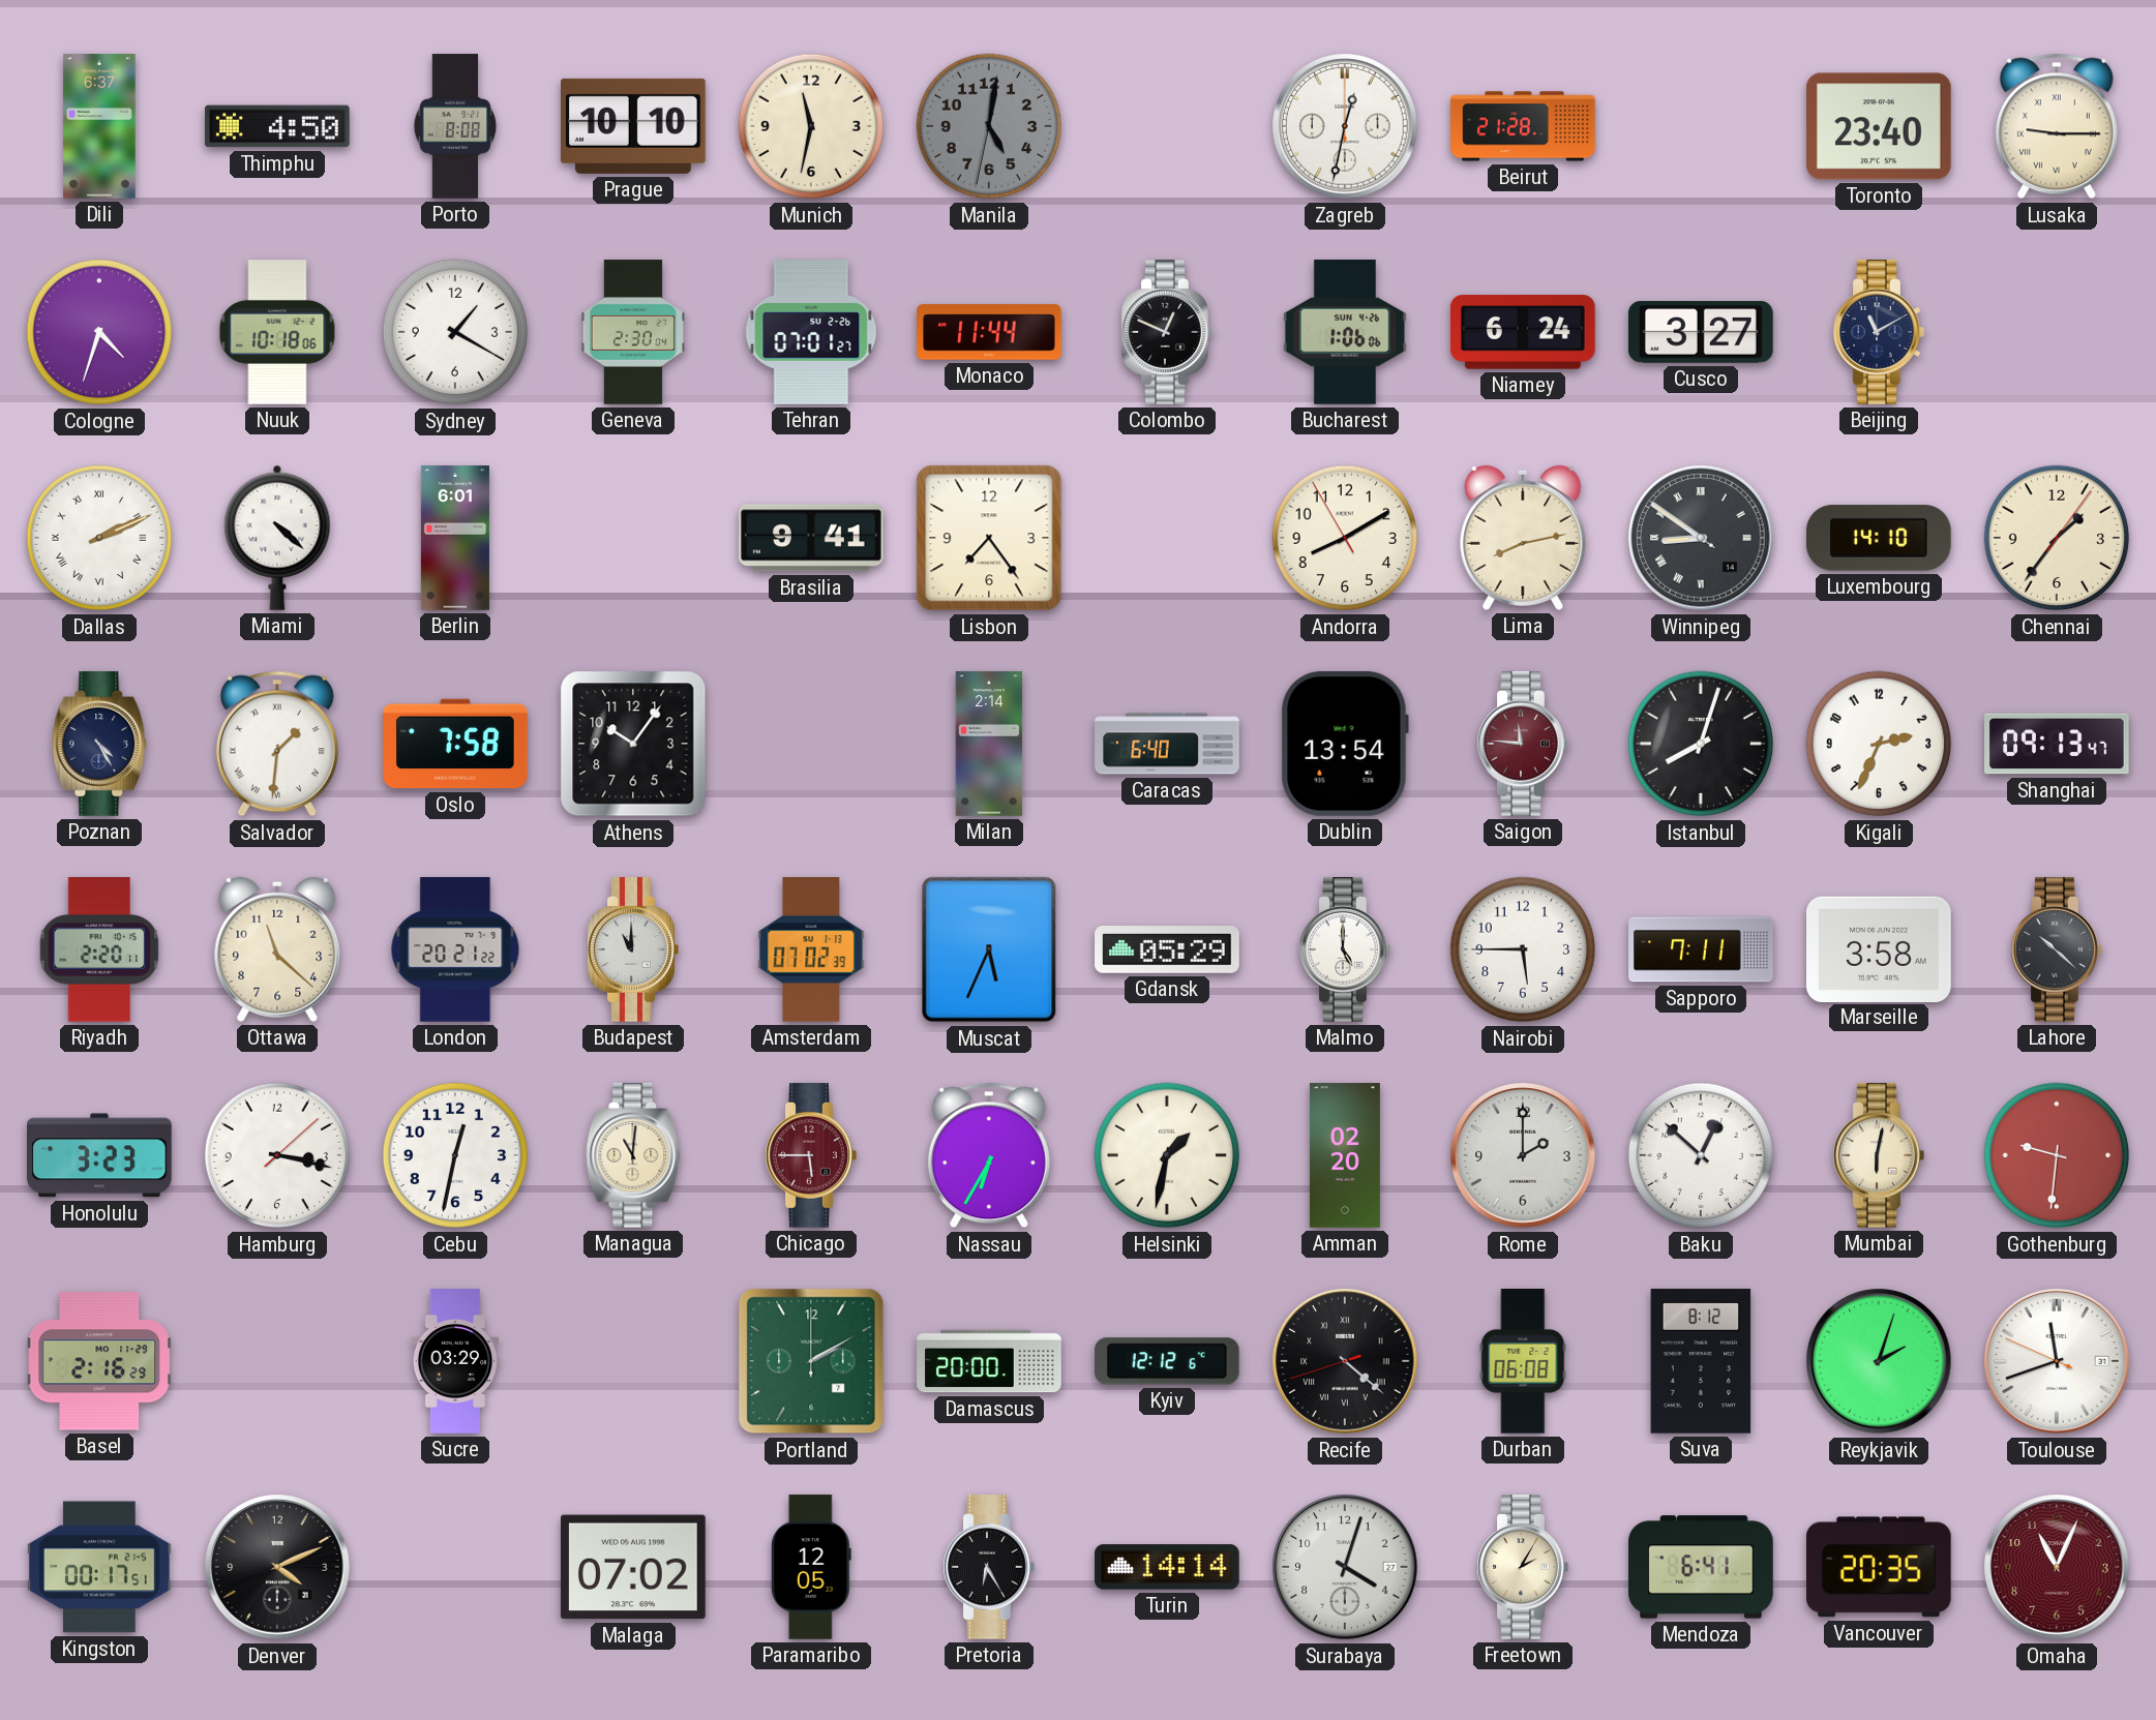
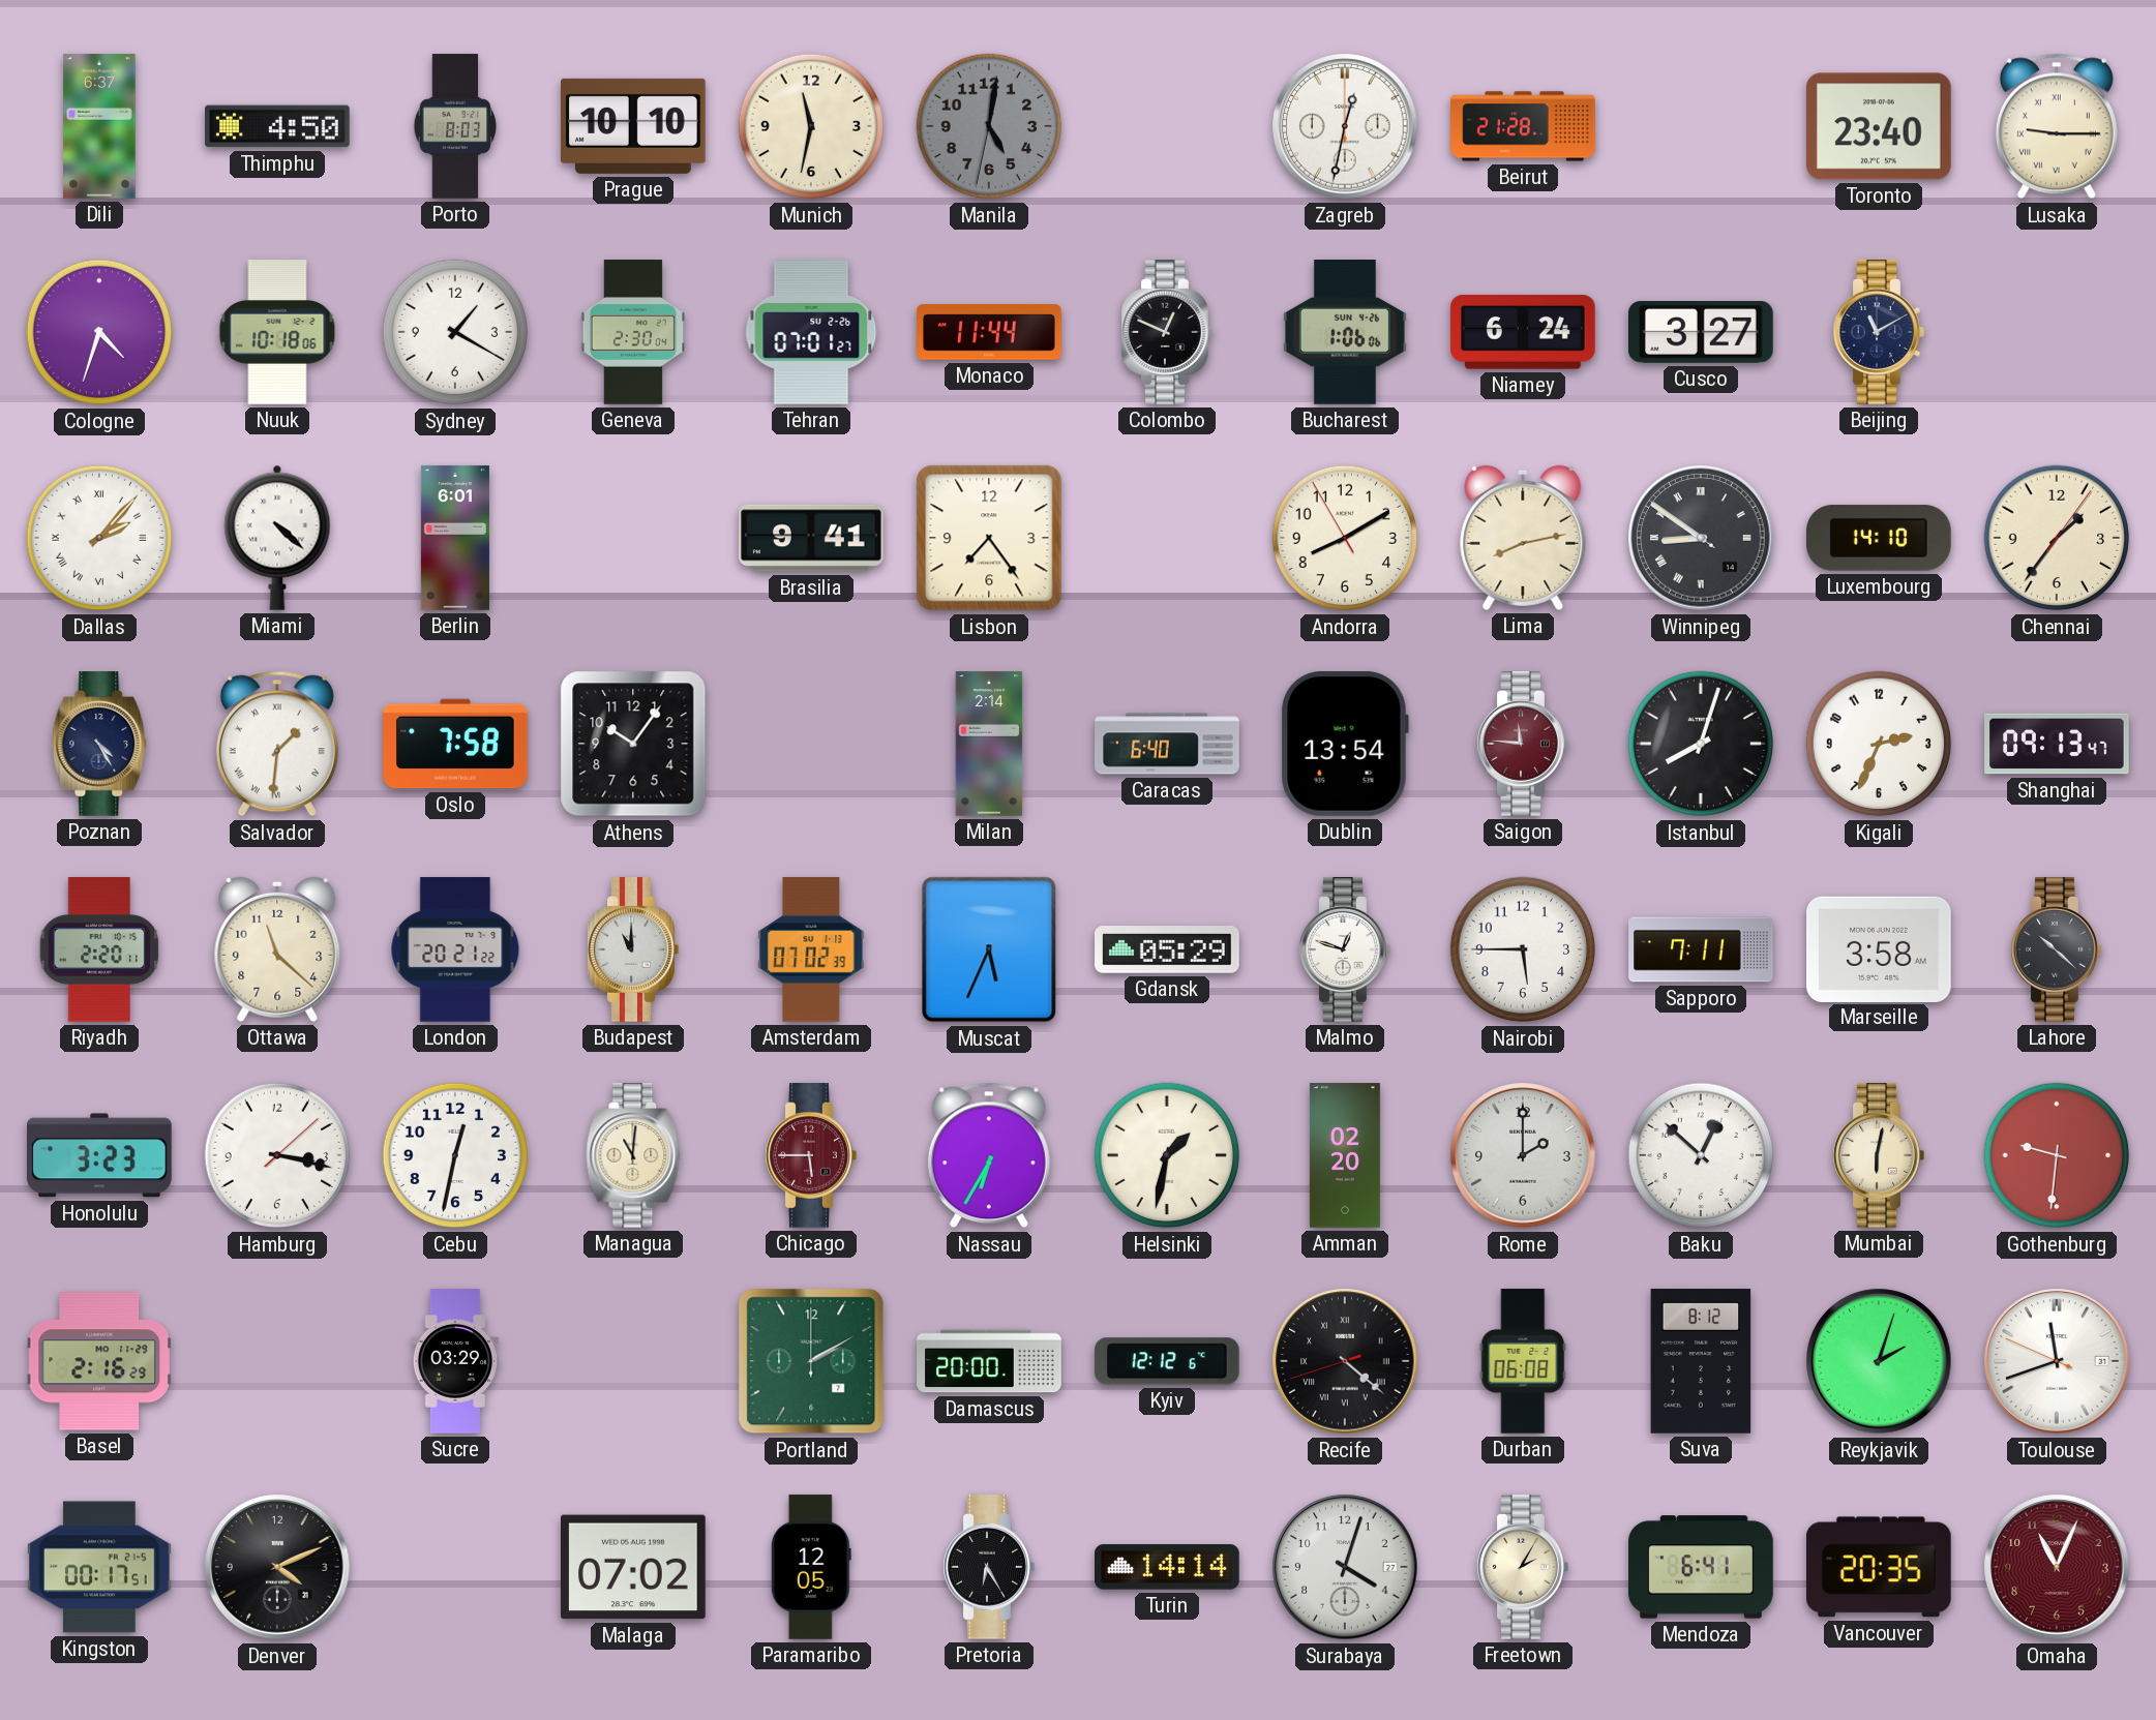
Porto: 8:08 -> 8:03
Dallas: 2:11 -> 2:07
Malmo: 5:00 -> 12:48
